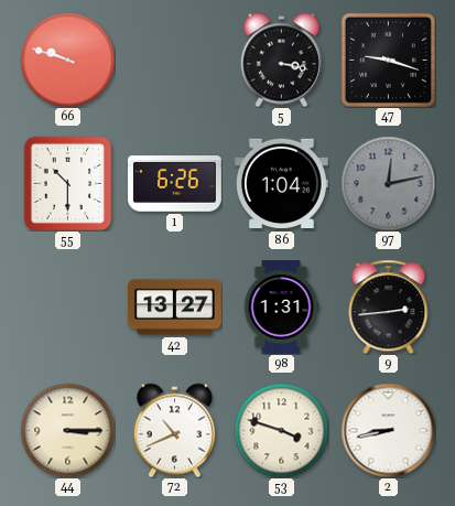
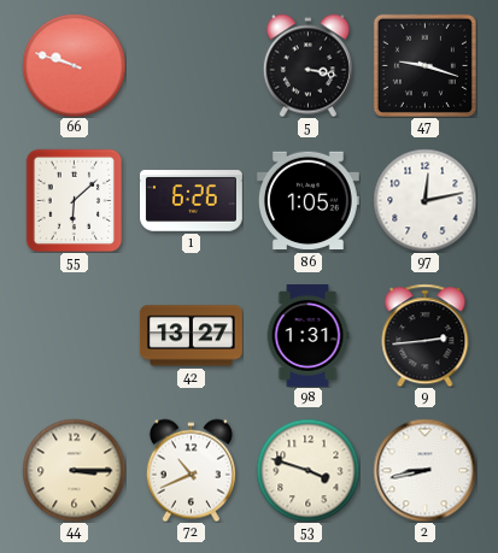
55: 10:30 -> 6:08
86: 1:04 -> 1:05
97 dial: grey -> white
